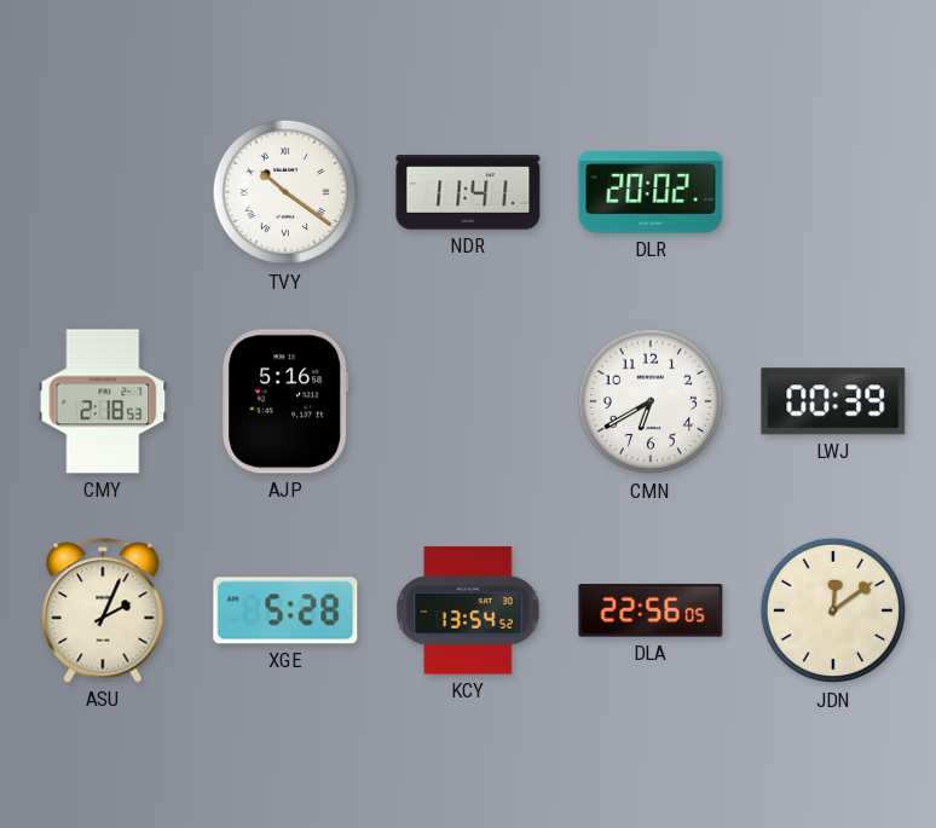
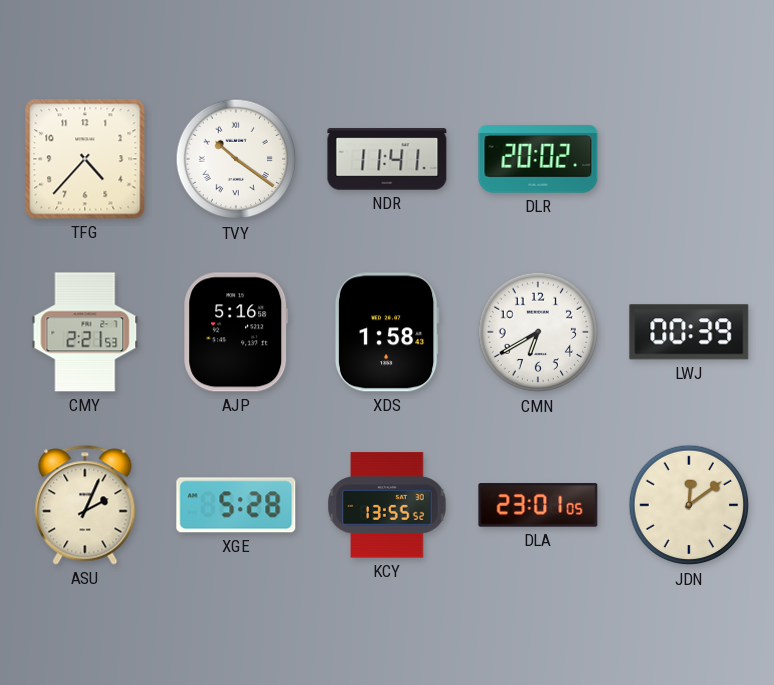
TFG: none -> 4:37
CMY: 2:18 -> 2:21
XDS: none -> 1:58
KCY: 13:54 -> 13:55
DLA: 22:56 -> 23:01
